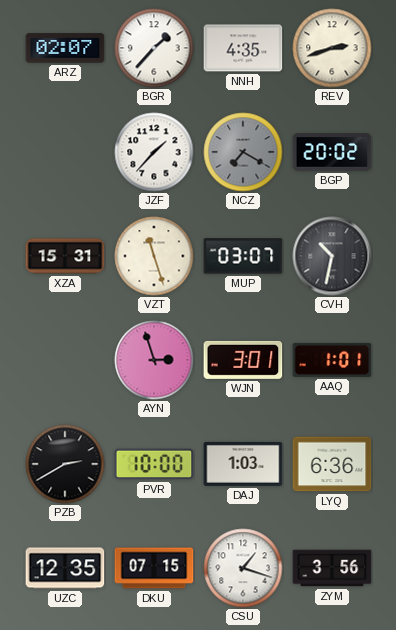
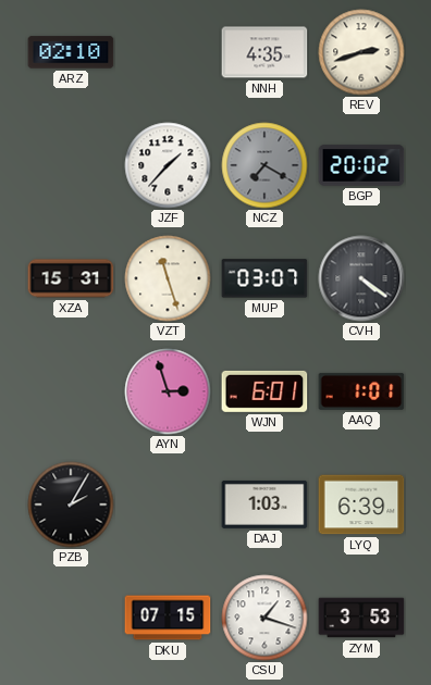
ARZ: 02:07 -> 02:10
BGR: 1:37 -> none
CVH: 10:32 -> 4:21
WJN: 3:01 -> 6:01
PZB: 2:40 -> 2:05
PVR: 10:00 -> none
LYQ: 6:36 -> 6:39
UZC: 12:35 -> none
ZYM: 3:56 -> 3:53
